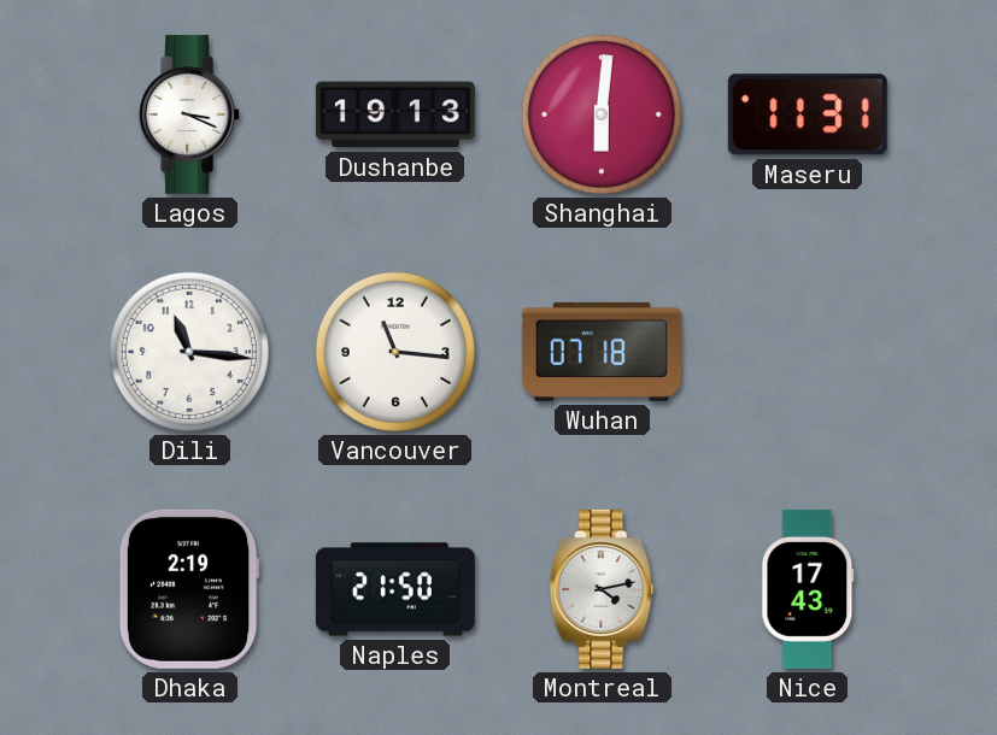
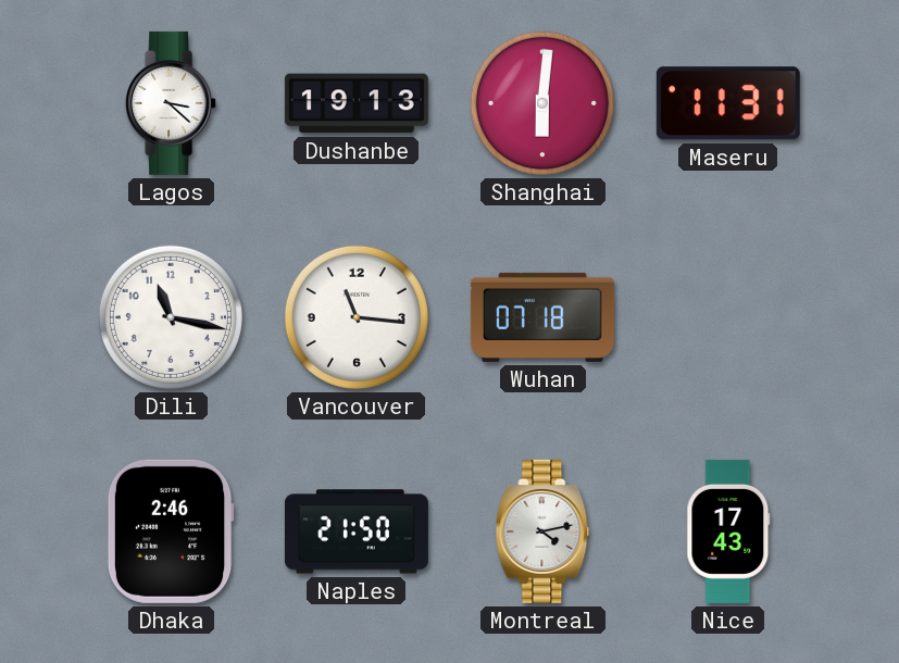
Lagos: 3:19 -> 3:22
Dili: 11:16 -> 11:17
Dhaka: 2:19 -> 2:46
